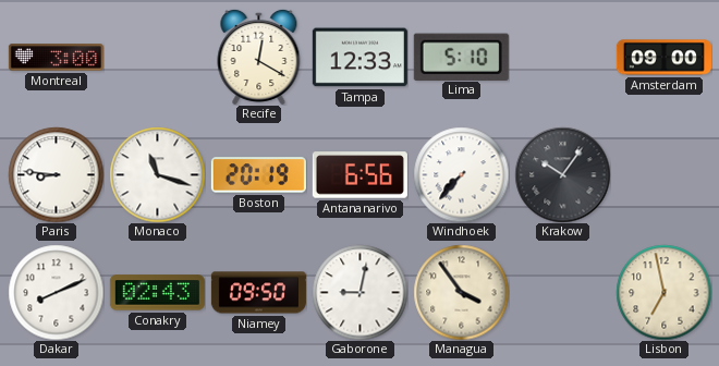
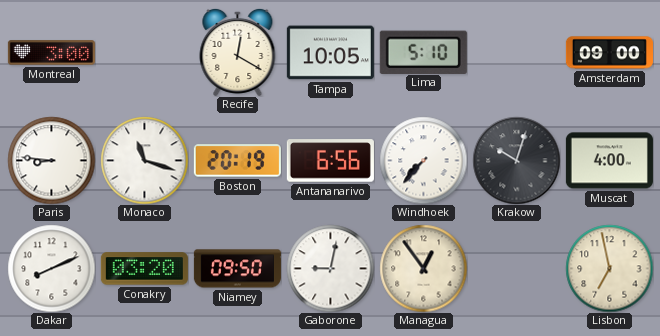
Tampa: 12:33 -> 10:05
Krakow: 10:06 -> 10:03
Muscat: none -> 4:00
Conakry: 02:43 -> 03:20
Managua: 3:54 -> 12:54
